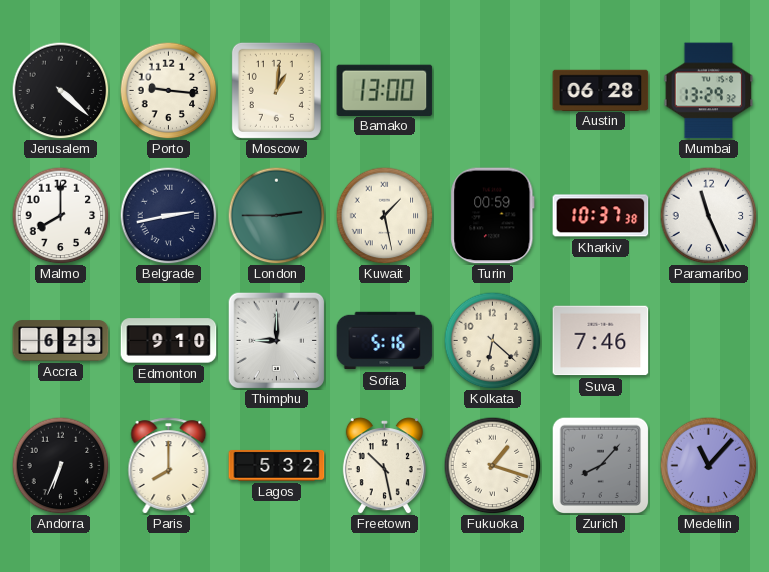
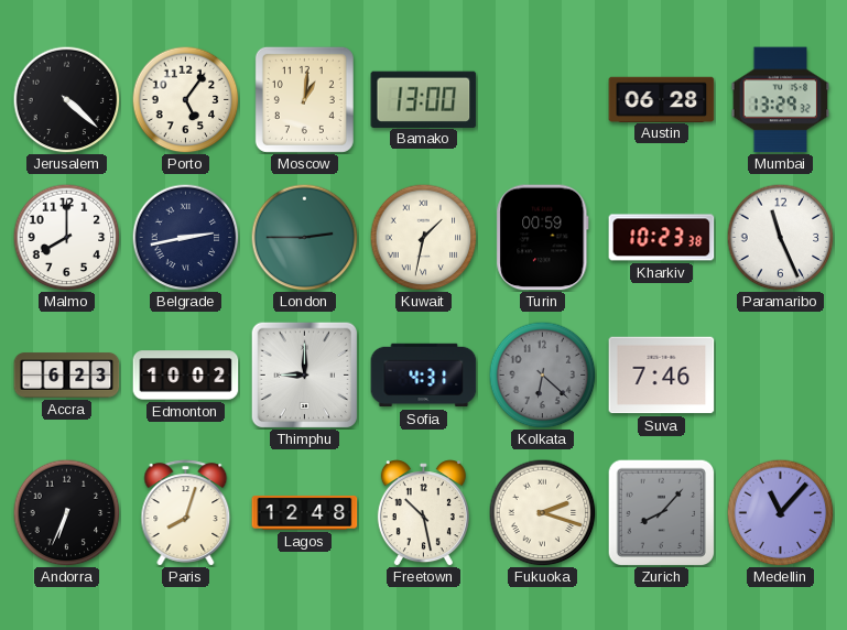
Porto: 9:16 -> 5:06
Kuwait: 1:28 -> 1:32
Kharkiv: 10:37 -> 10:23
Edmonton: 9:10 -> 10:02
Sofia: 5:16 -> 4:31
Kolkata dial: cream -> grey
Paris: 8:00 -> 8:03
Lagos: 5:32 -> 12:48
Fukuoka: 1:18 -> 2:18
